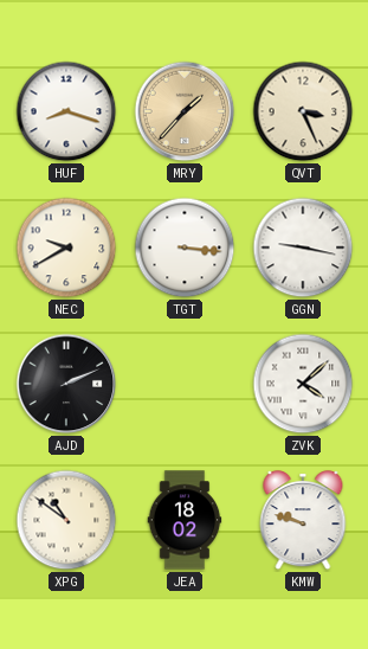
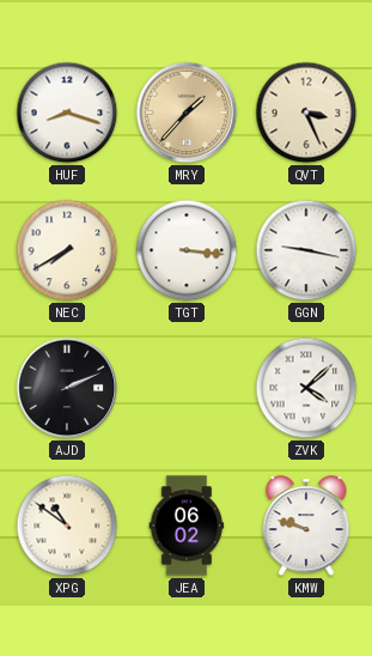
NEC: 9:40 -> 7:40
JEA: 18:02 -> 06:02
